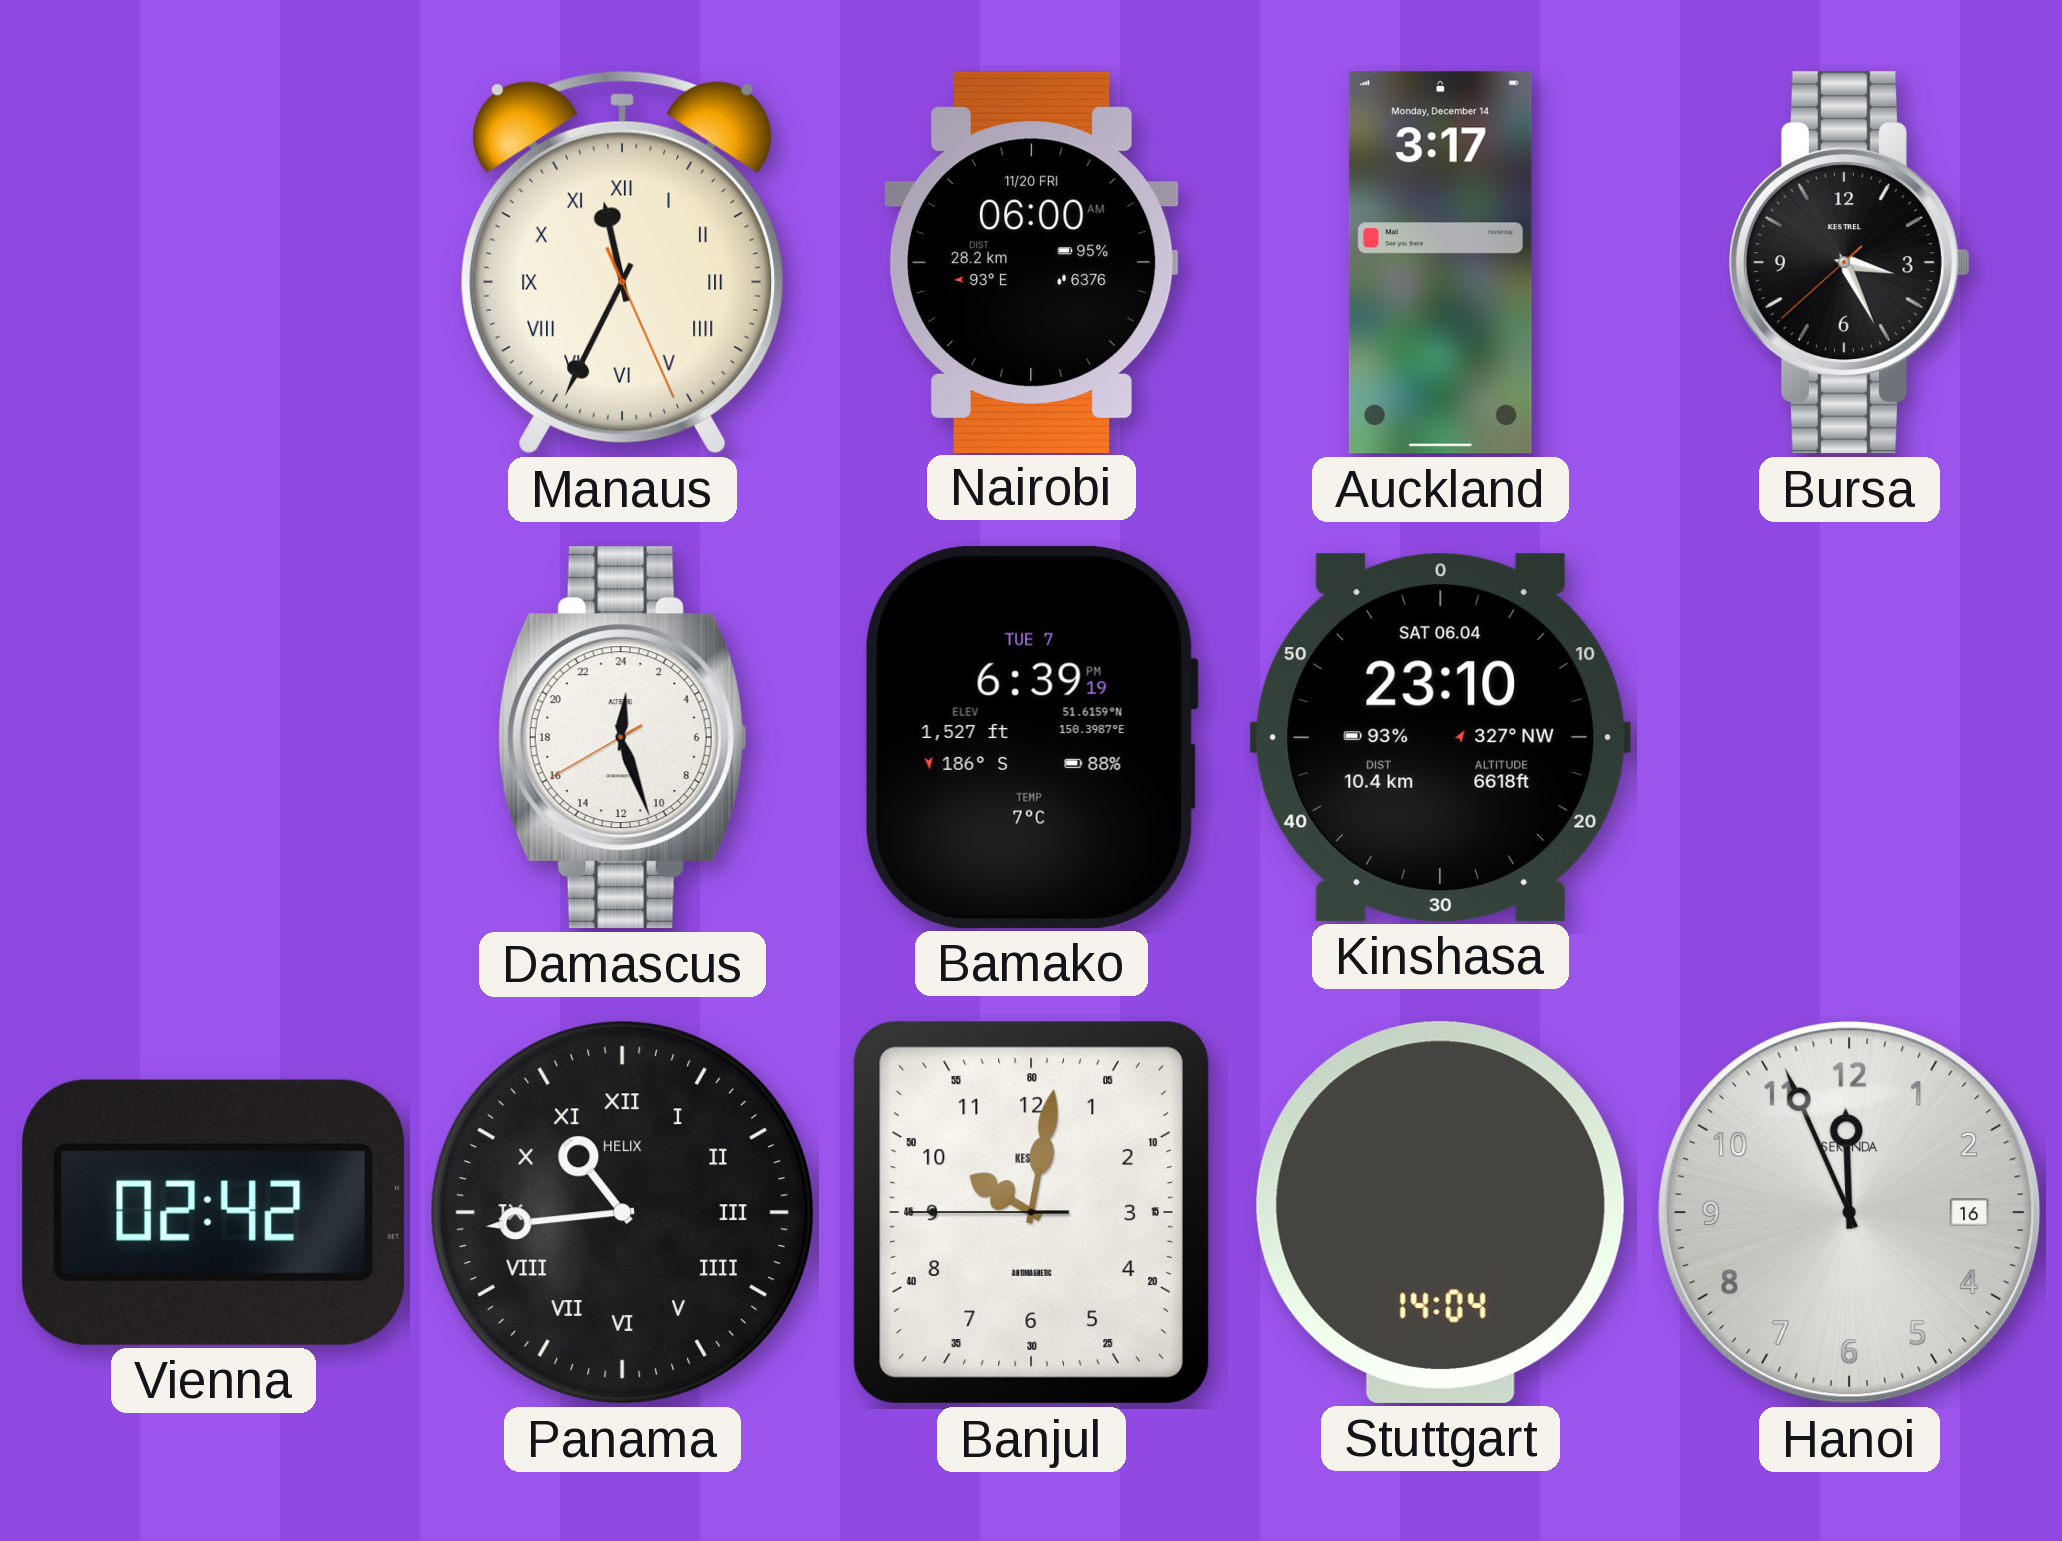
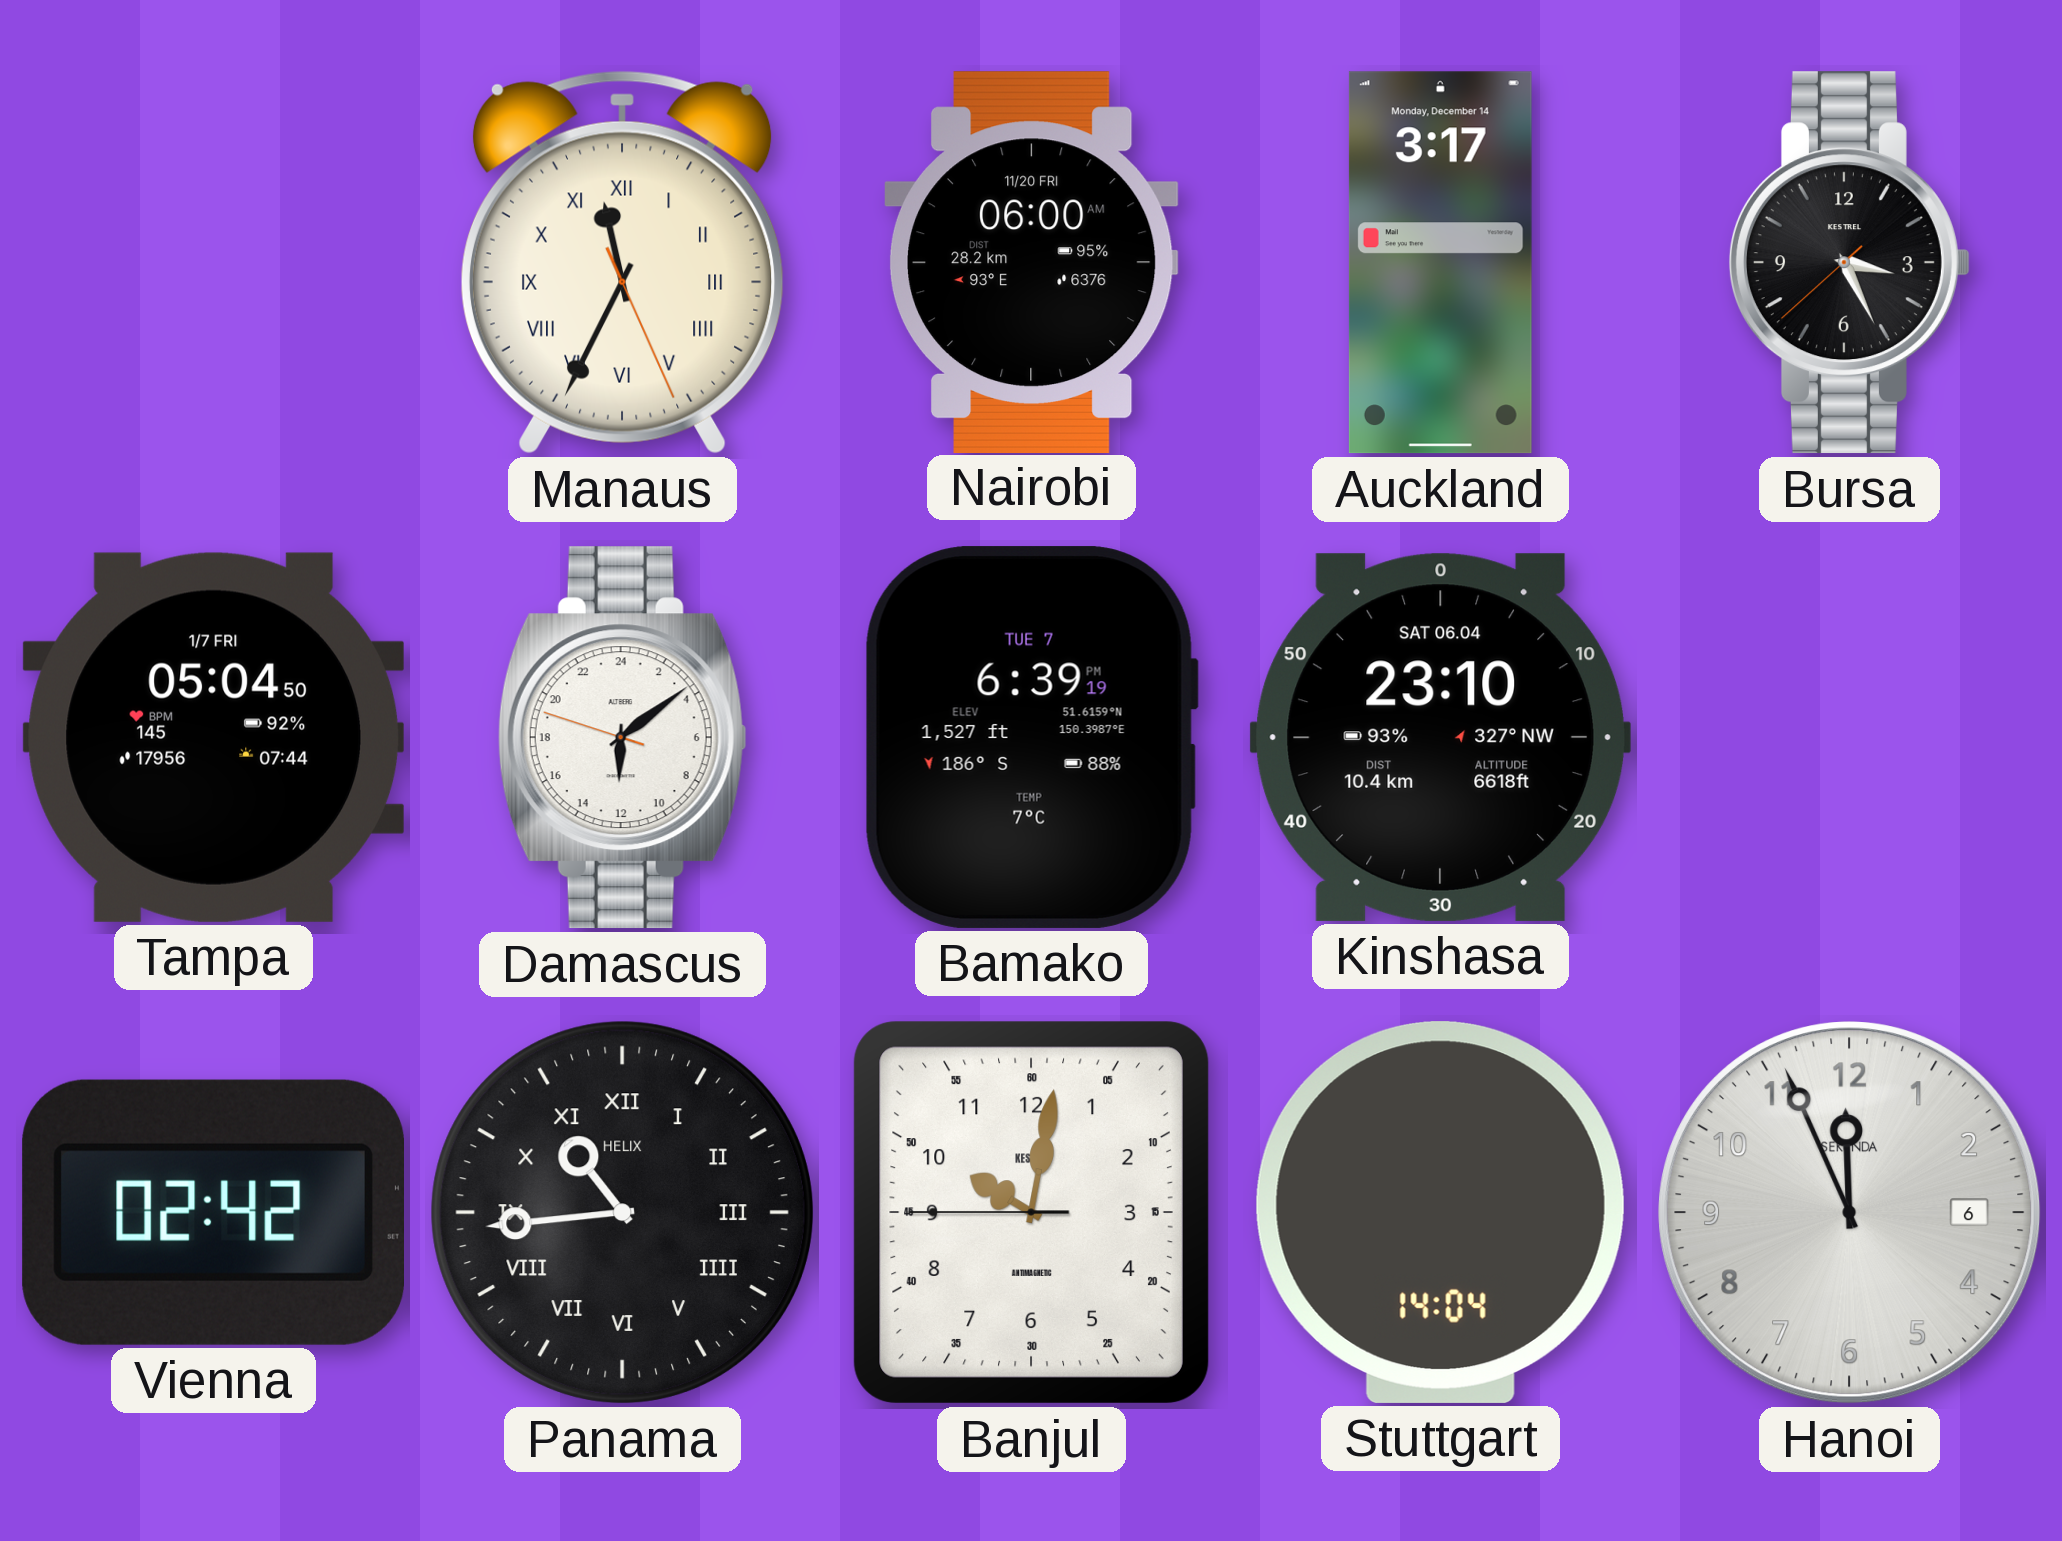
Tampa: none -> 05:04
Damascus: 0:26 -> 12:08
Hanoi date: 16 -> 6
